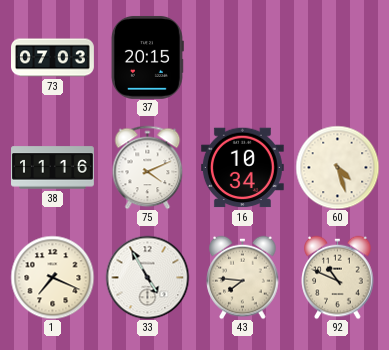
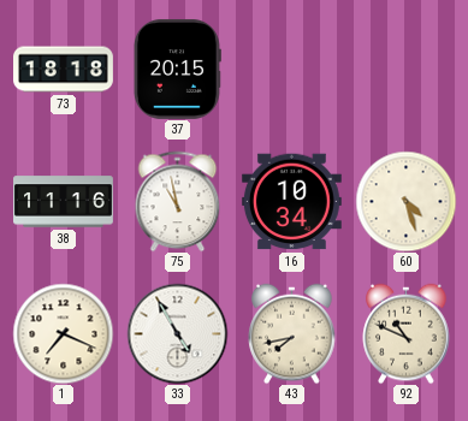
73: 07:03 -> 18:18
75: 4:11 -> 10:58
43: 7:46 -> 7:43
